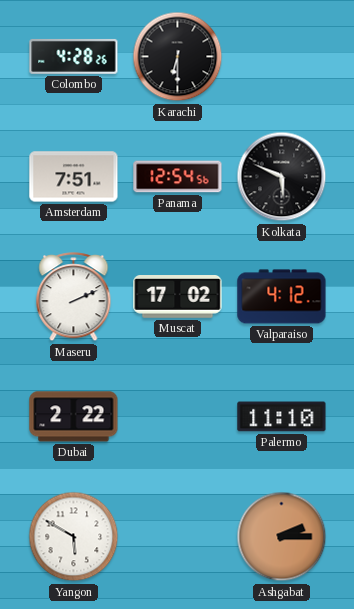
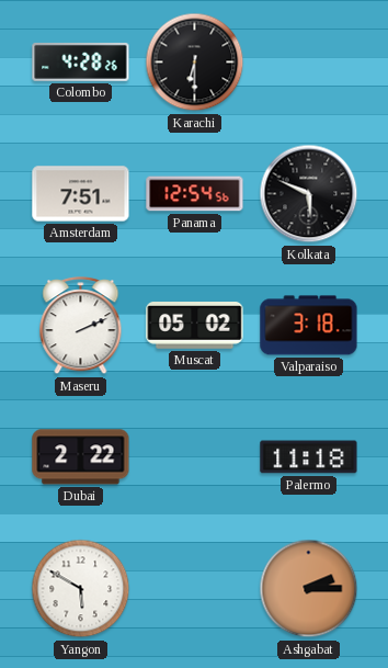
Muscat: 17:02 -> 05:02
Valparaiso: 4:12 -> 3:18
Palermo: 11:10 -> 11:18
